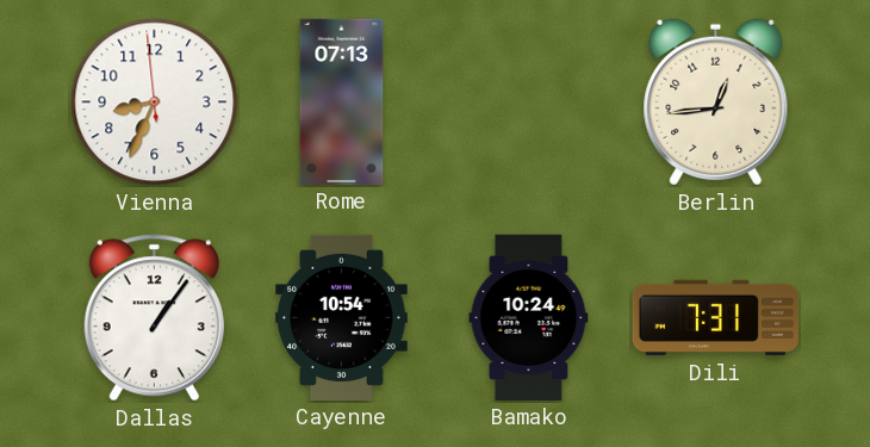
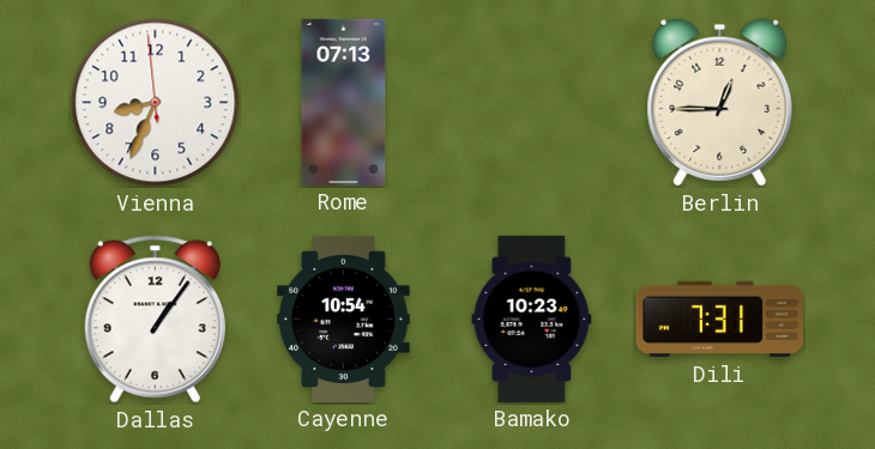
Berlin: 12:44 -> 12:45
Bamako: 10:24 -> 10:23
